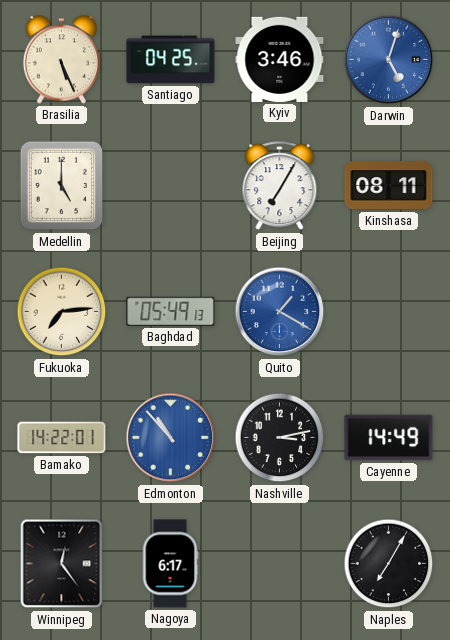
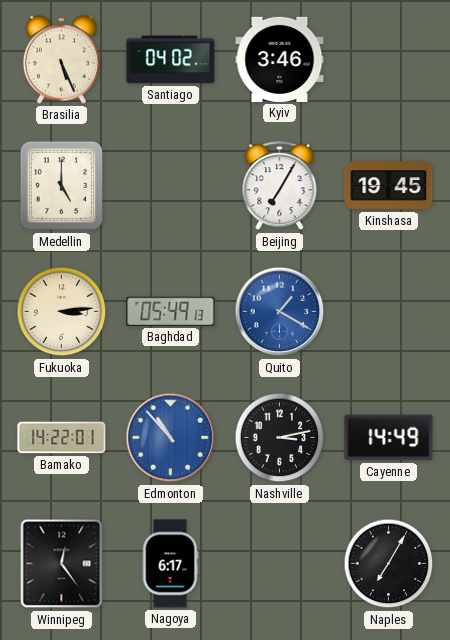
Santiago: 04:25 -> 04:02
Darwin: 5:03 -> none
Kinshasa: 08:11 -> 19:45
Fukuoka: 7:14 -> 3:14
